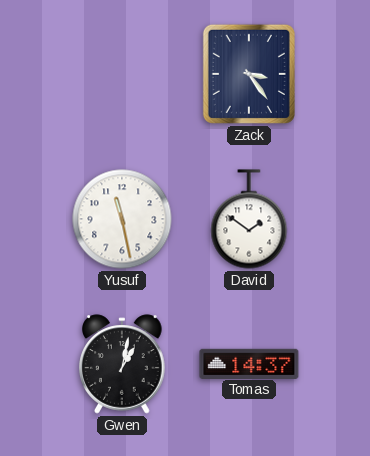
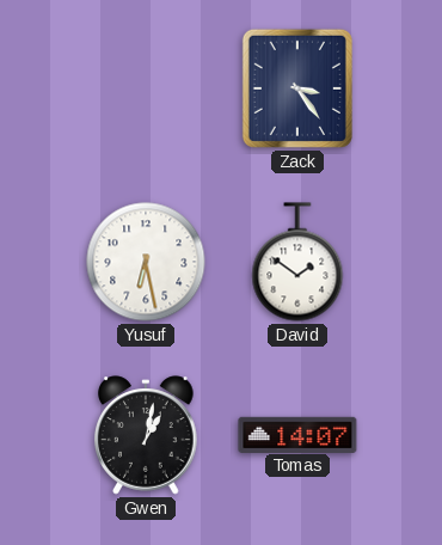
Yusuf: 11:28 -> 6:28
Tomas: 14:37 -> 14:07
